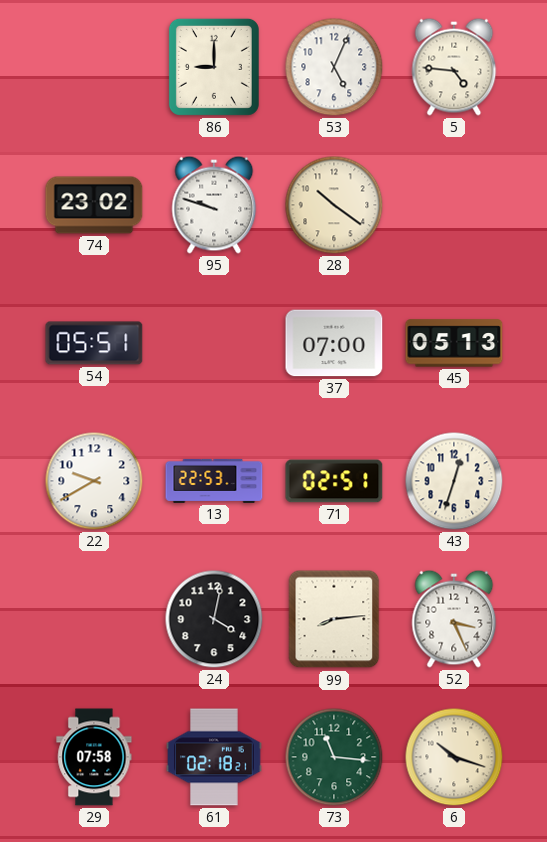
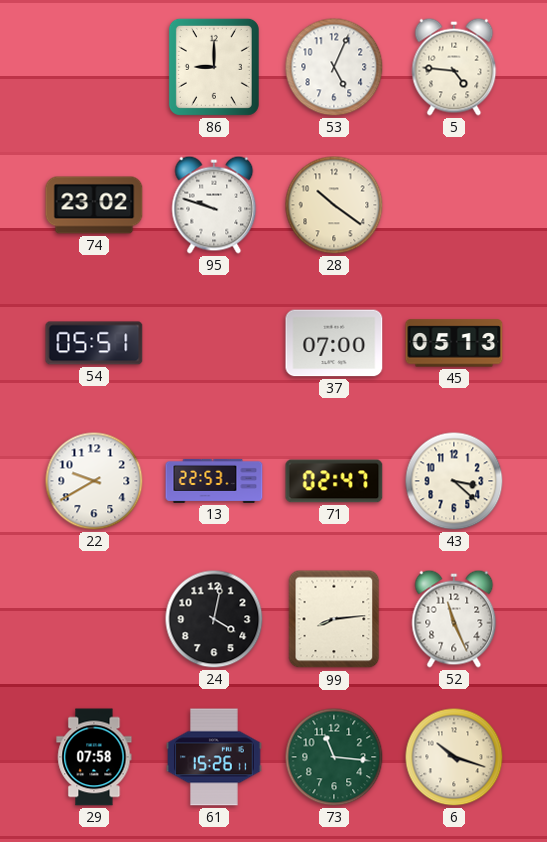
71: 02:51 -> 02:47
43: 12:33 -> 3:22
52: 3:26 -> 11:26
61: 02:18 -> 15:26
